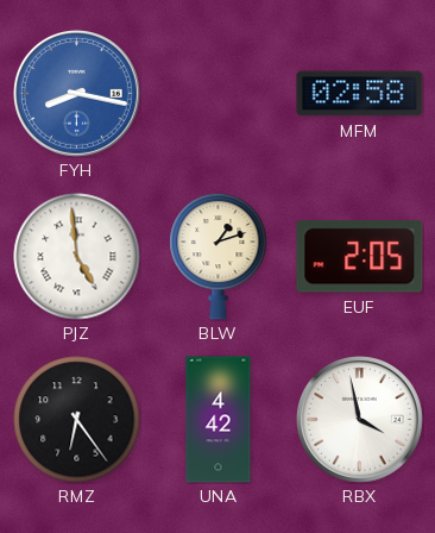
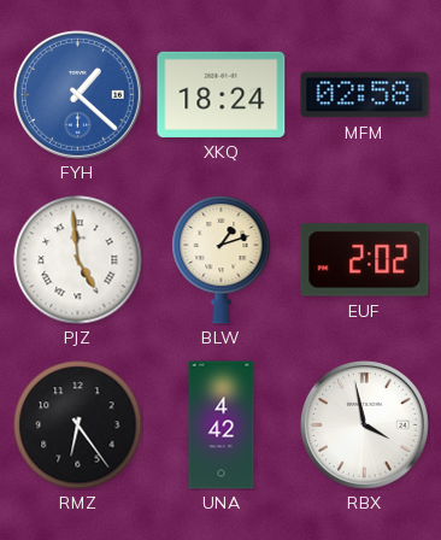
FYH: 8:17 -> 1:22
XKQ: none -> 18:24
EUF: 2:05 -> 2:02
